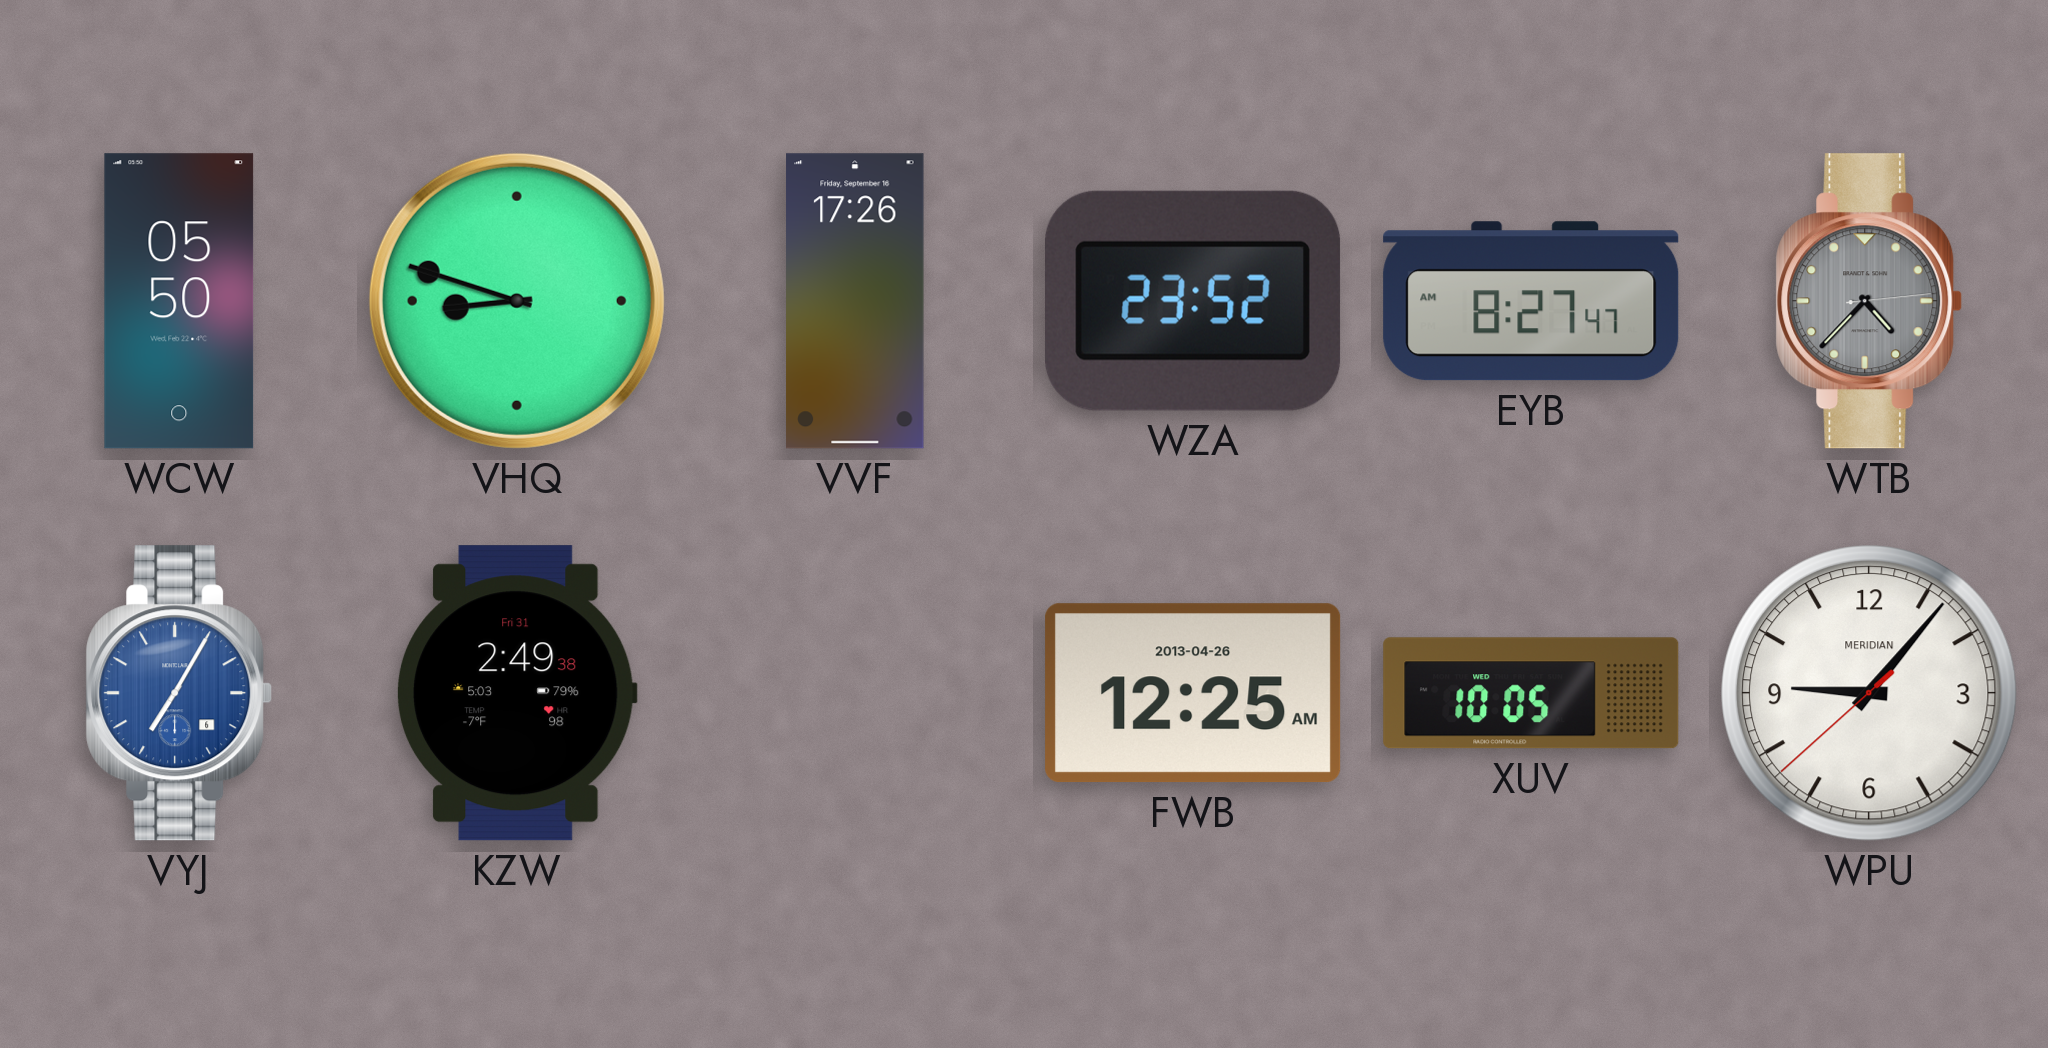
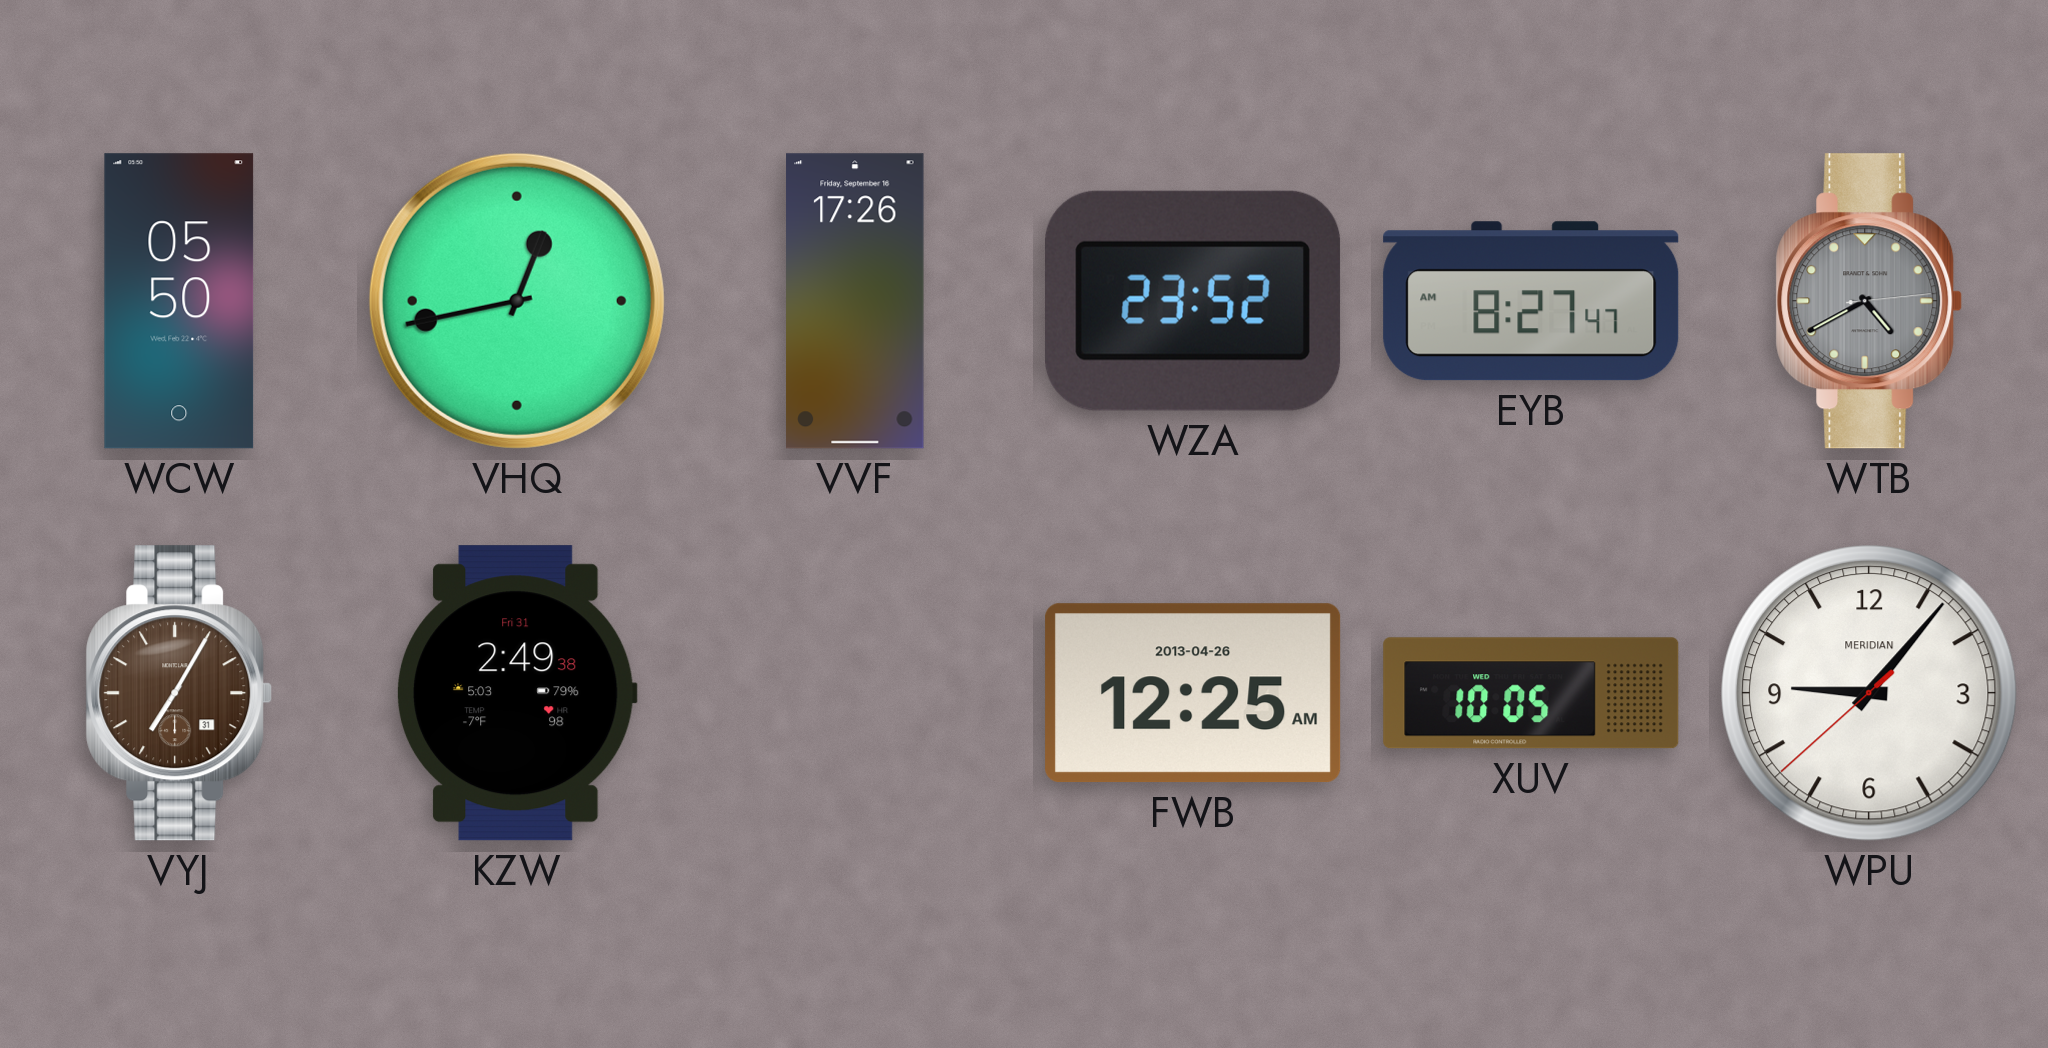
VHQ: 8:48 -> 12:43
WTB: 4:37 -> 4:40
VYJ date: 6 -> 31
VYJ dial: blue -> brown
